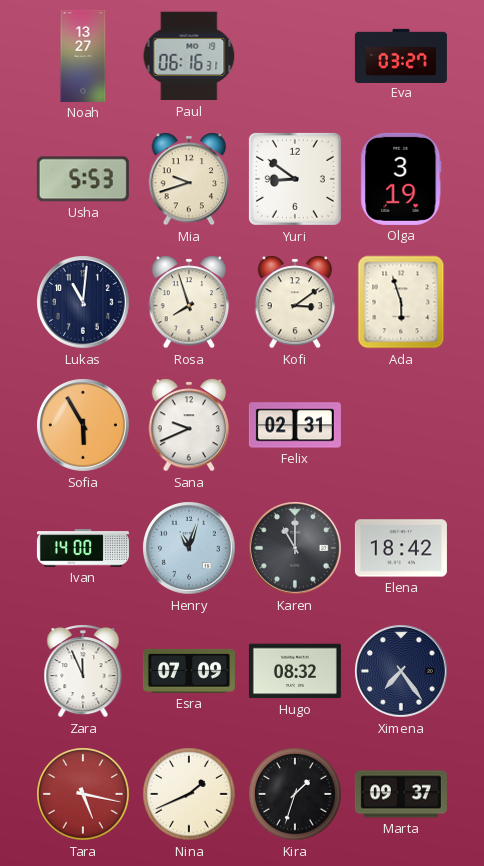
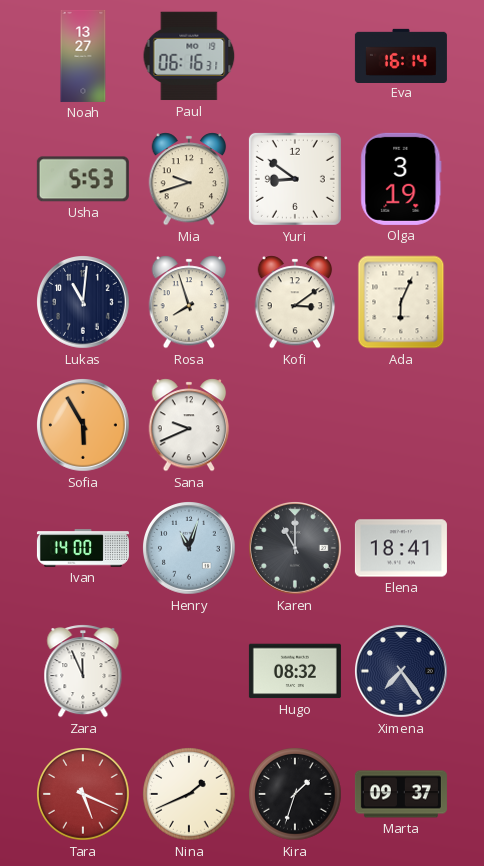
Eva: 03:27 -> 16:14
Ada: 5:57 -> 6:04
Felix: 02:31 -> none
Elena: 18:42 -> 18:41
Esra: 07:09 -> none
Tara: 5:17 -> 5:19
